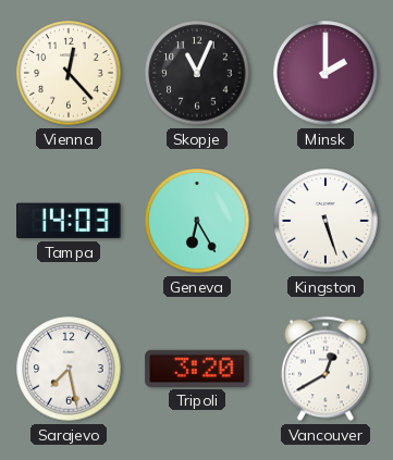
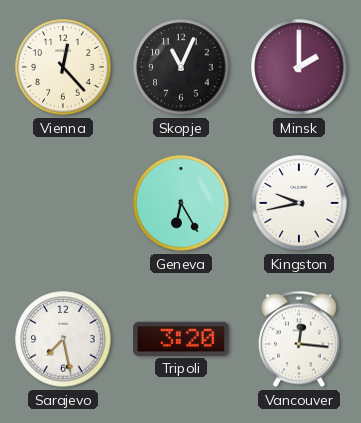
Tampa: 14:03 -> none
Kingston: 5:27 -> 9:43
Vancouver: 12:40 -> 12:16
